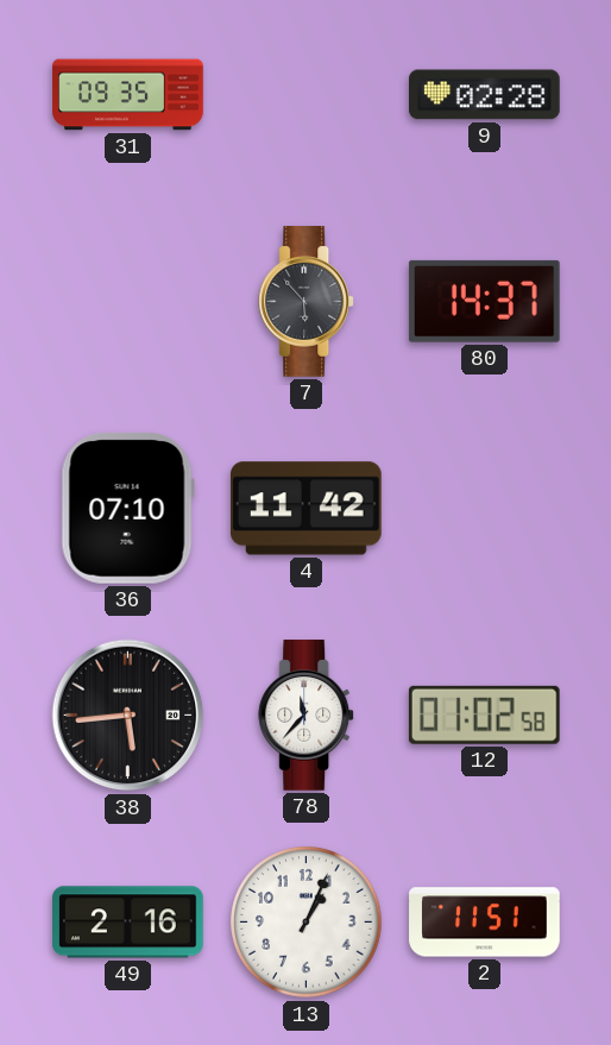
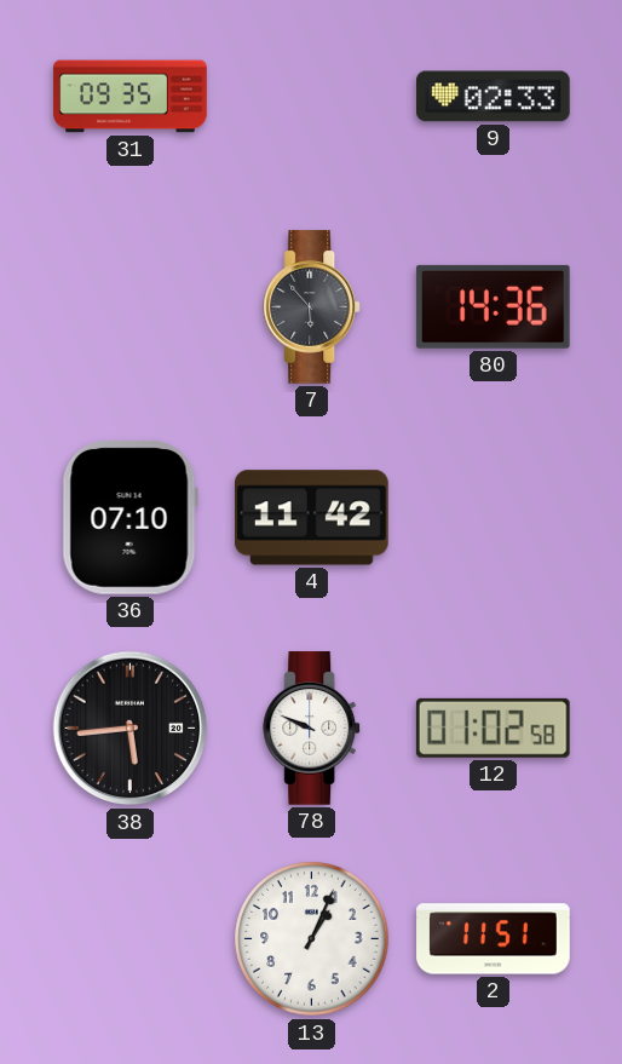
9: 02:28 -> 02:33
80: 14:37 -> 14:36
78: 11:37 -> 9:49
49: 2:16 -> none
